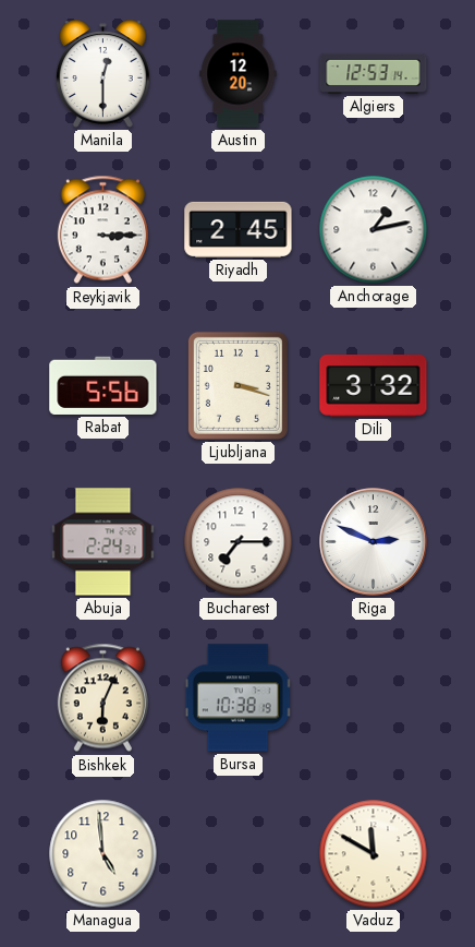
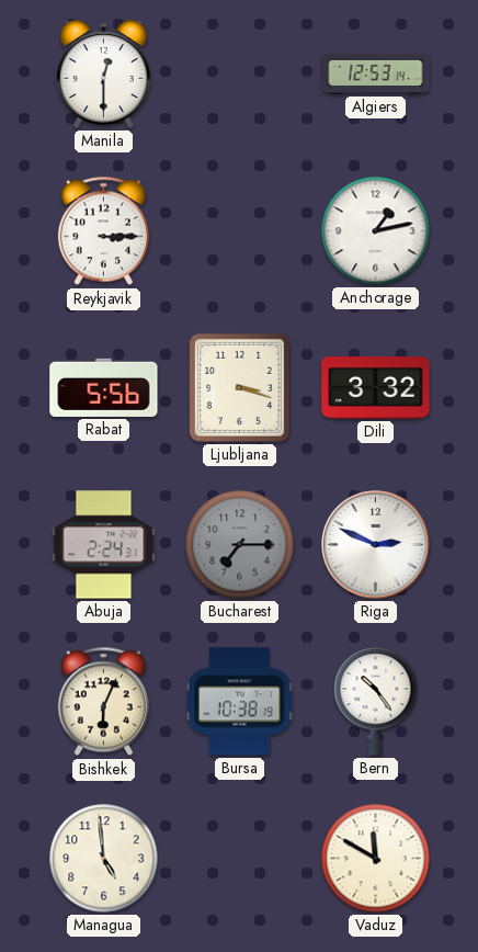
Austin: 12:20 -> none
Riyadh: 2:45 -> none
Bucharest dial: white -> grey
Bern: none -> 10:24
